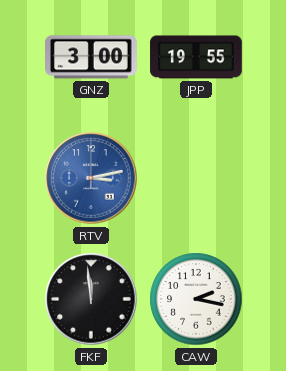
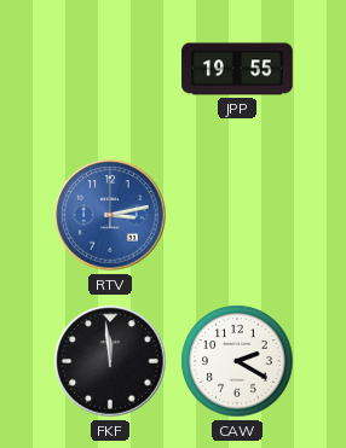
GNZ: 3:00 -> none
CAW: 2:17 -> 2:20
